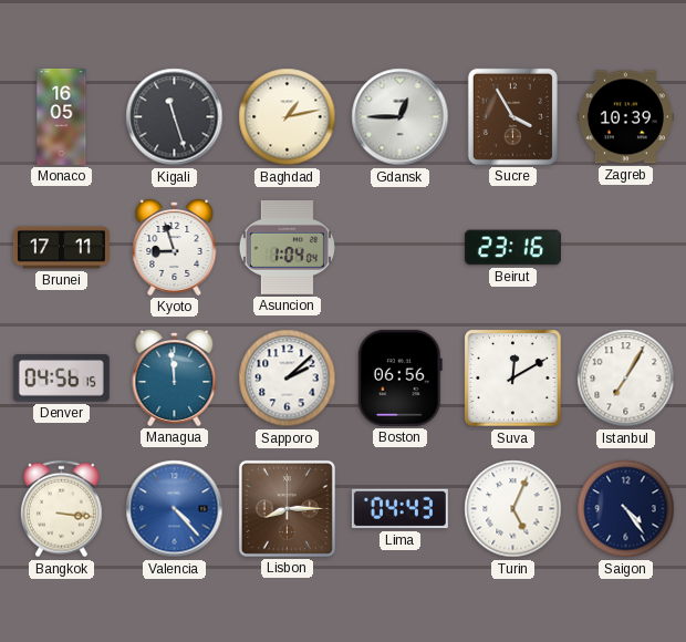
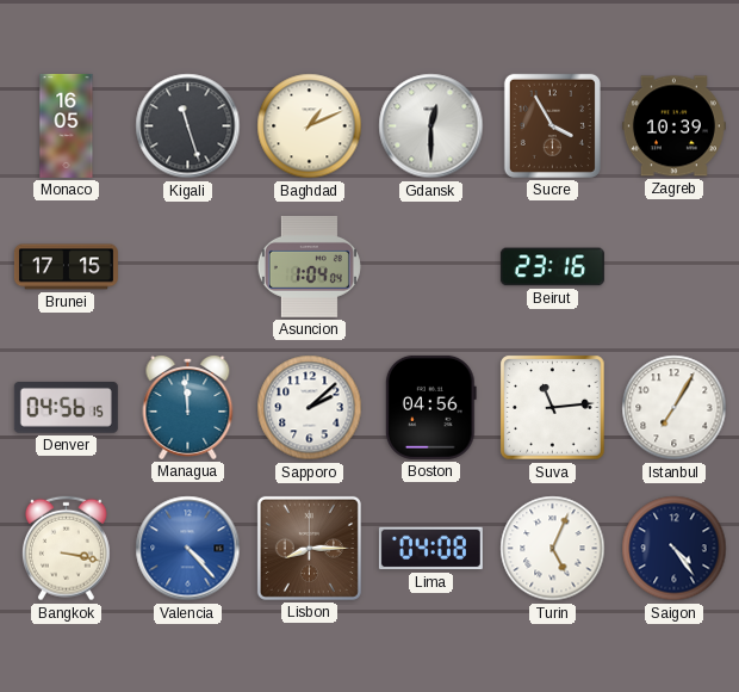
Baghdad: 1:13 -> 1:11
Gdansk: 12:45 -> 12:30
Brunei: 17:11 -> 17:15
Kyoto: 8:57 -> none
Boston: 06:56 -> 04:56
Suva: 12:10 -> 11:14
Bangkok: 3:16 -> 3:17
Lima: 04:43 -> 04:08
